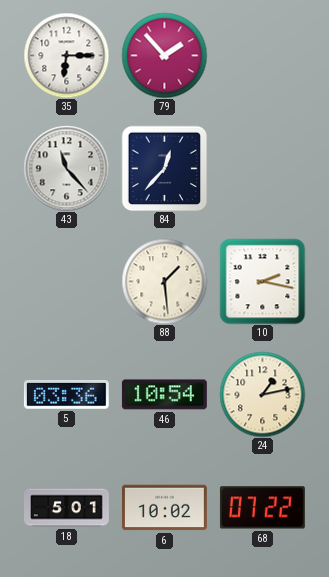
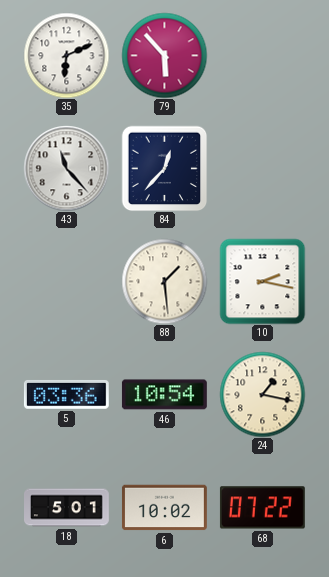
35: 6:15 -> 6:11
79: 1:53 -> 5:53
24: 1:13 -> 1:17
